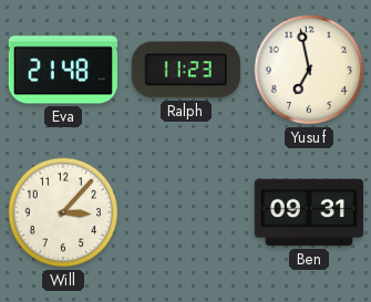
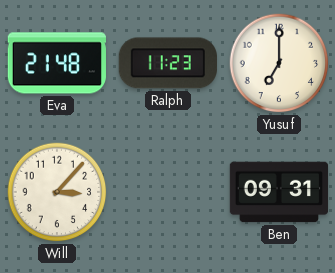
Yusuf: 6:58 -> 7:00
